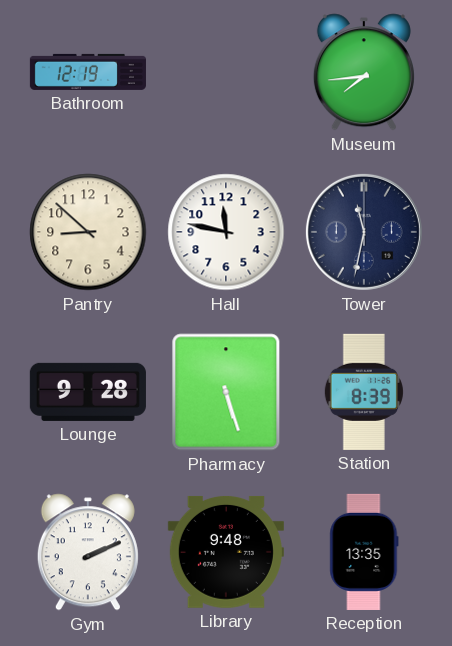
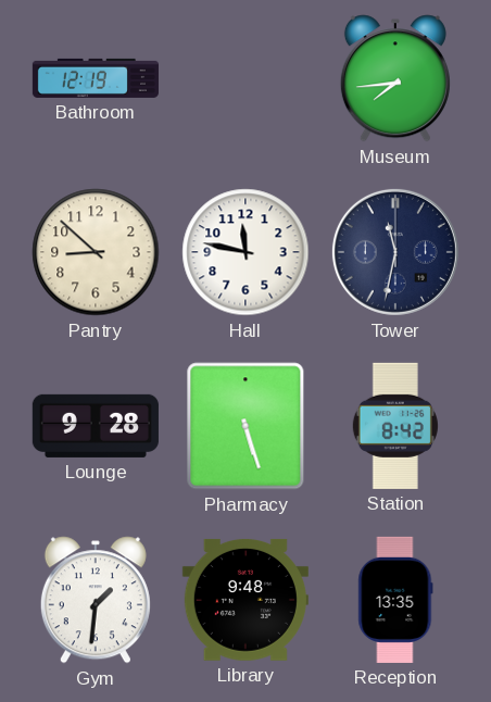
Station: 8:39 -> 8:42
Gym: 2:11 -> 1:31
